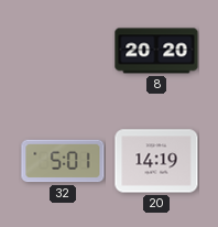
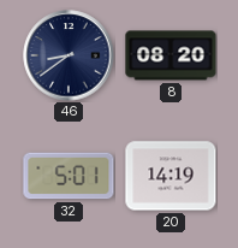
46: none -> 8:39
8: 20:20 -> 08:20
